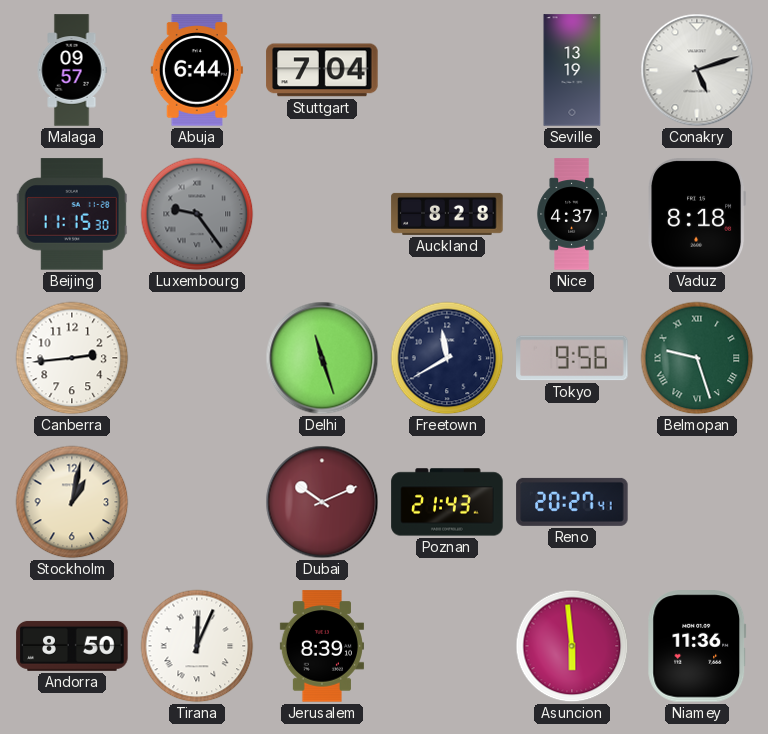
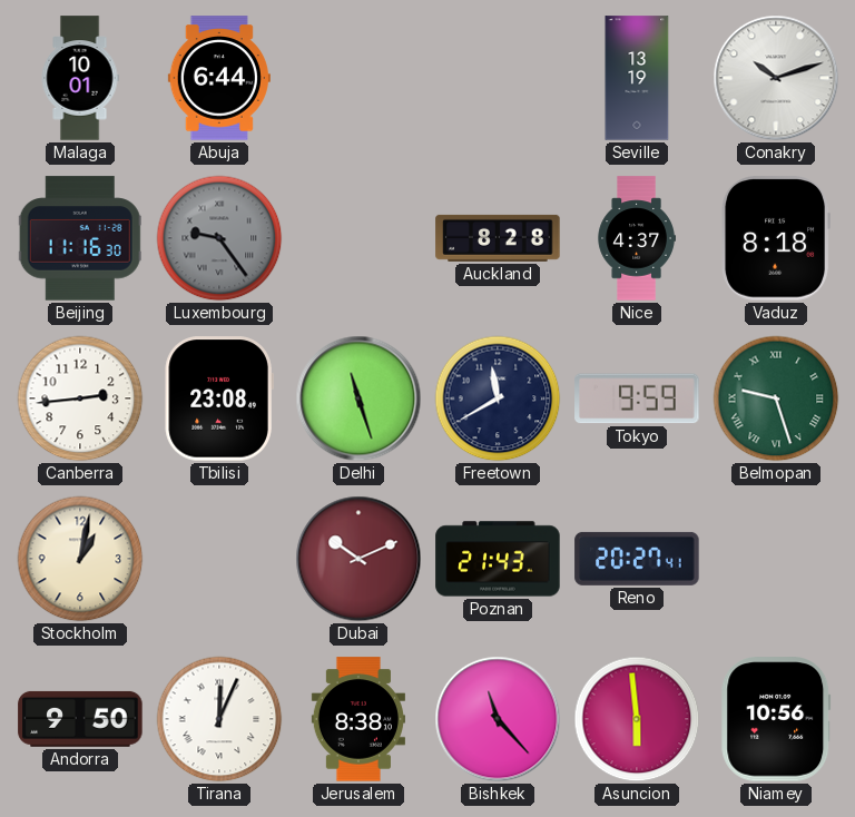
Malaga: 09:57 -> 10:01
Stuttgart: 7:04 -> none
Conakry: 5:12 -> 10:12
Beijing: 11:15 -> 11:16
Tbilisi: none -> 23:08
Tokyo: 9:56 -> 9:59
Andorra: 8:50 -> 9:50
Jerusalem: 8:39 -> 8:38
Bishkek: none -> 11:23
Niamey: 11:36 -> 10:56
